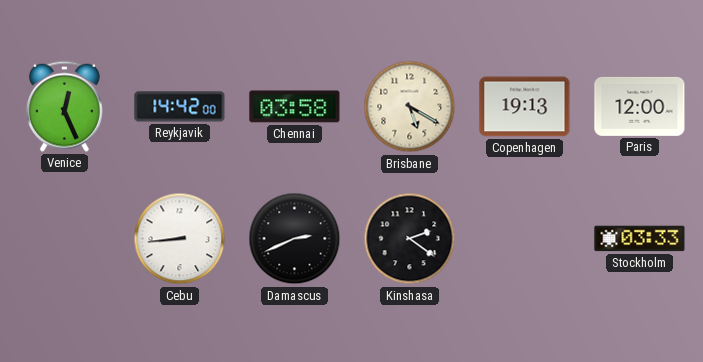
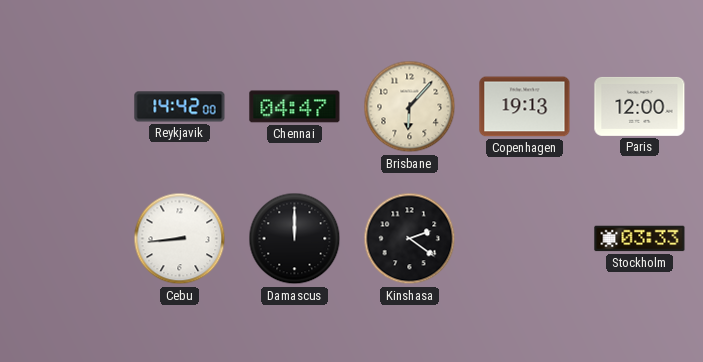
Venice: 12:26 -> none
Chennai: 03:58 -> 04:47
Brisbane: 5:20 -> 6:07
Damascus: 2:41 -> 12:00
